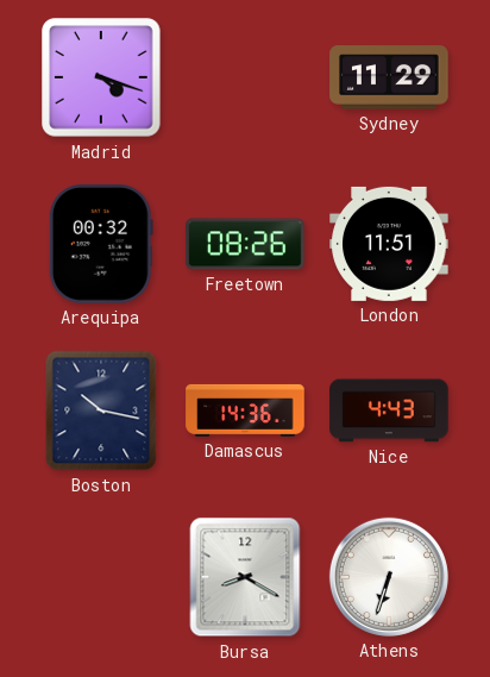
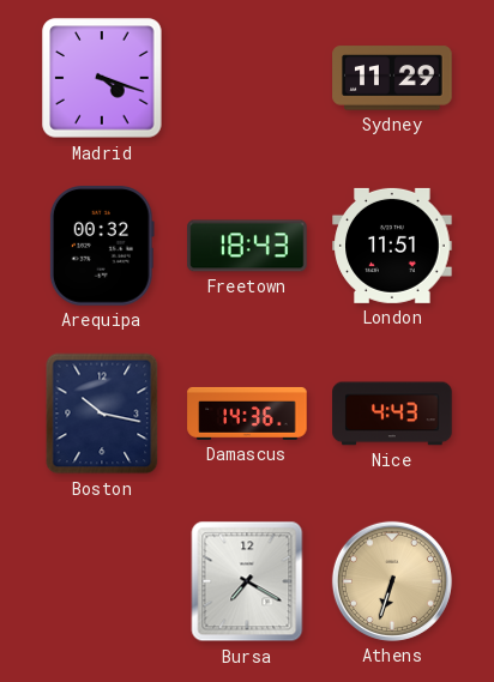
Freetown: 08:26 -> 18:43
Bursa: 8:20 -> 7:20
Athens dial: white -> champagne
